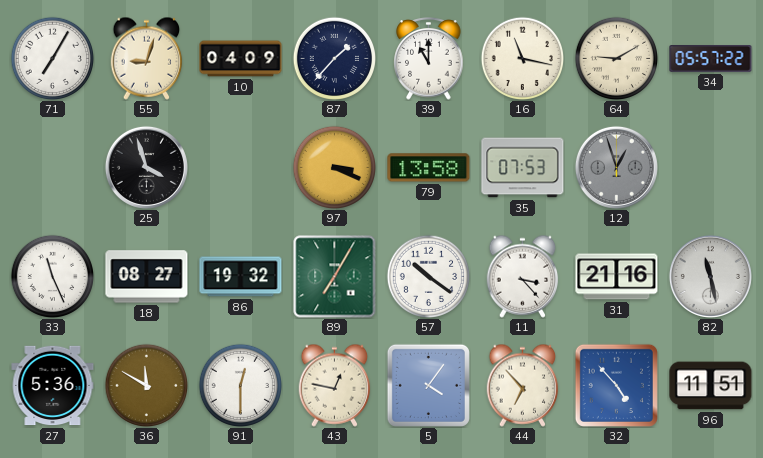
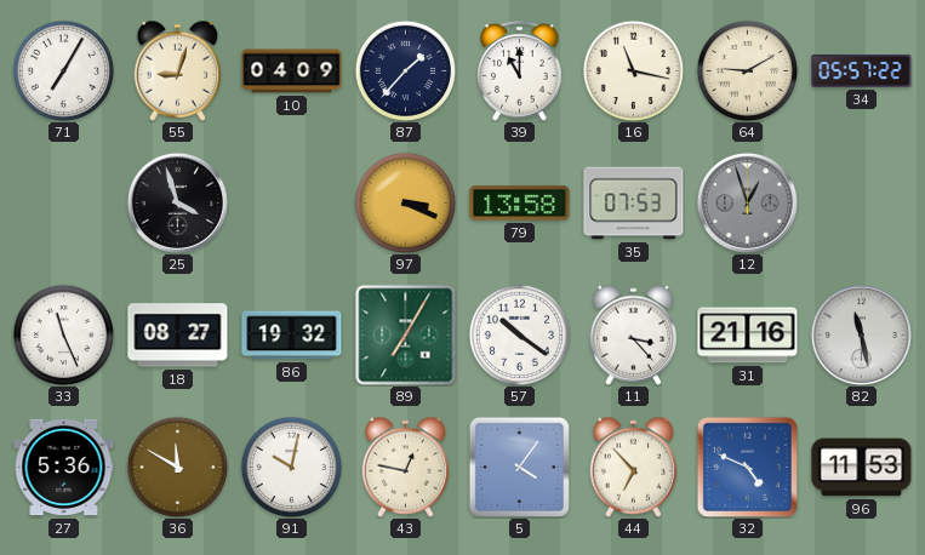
91: 12:30 -> 10:02
32: 4:53 -> 4:49
96: 11:51 -> 11:53
